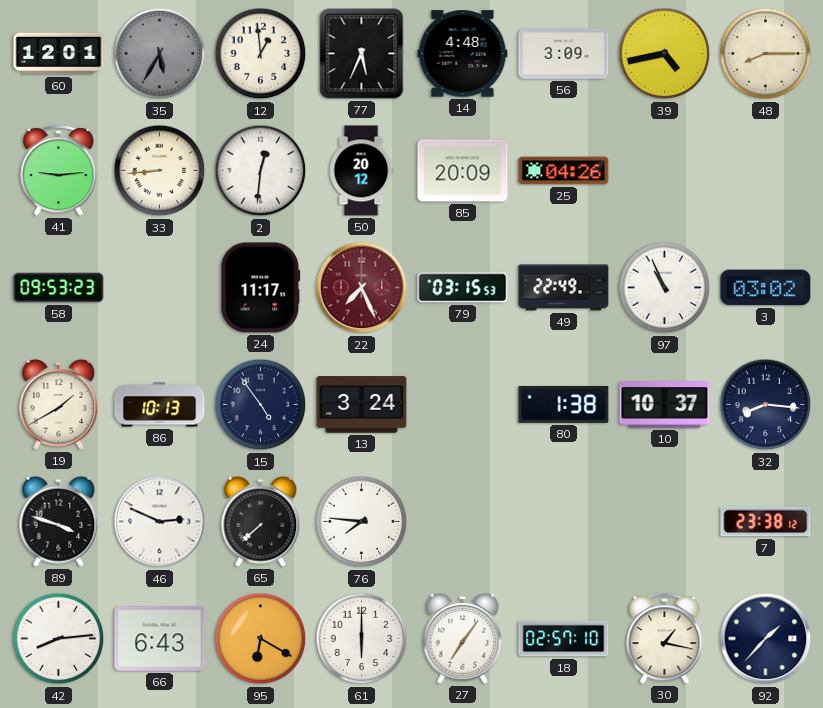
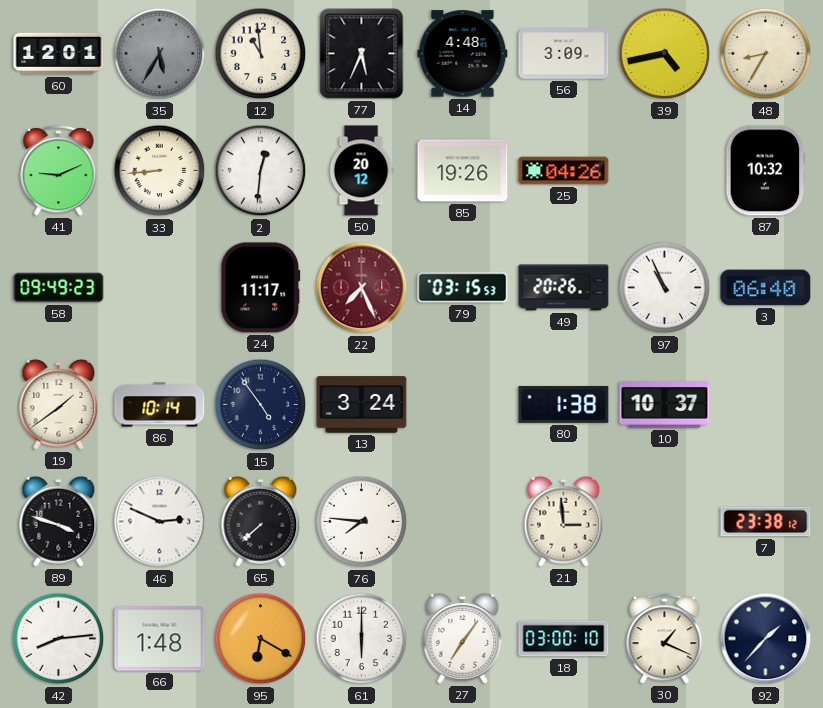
12: 12:59 -> 10:59
48: 8:15 -> 8:35
41: 9:14 -> 9:11
85: 20:09 -> 19:26
87: none -> 10:32
58: 09:53 -> 09:49
49: 22:49 -> 20:26
3: 03:02 -> 06:40
19: 1:40 -> 1:39
86: 10:13 -> 10:14
32: 8:16 -> none
21: none -> 2:59
66: 6:43 -> 1:48
18: 02:57 -> 03:00
30: 1:17 -> 1:19
